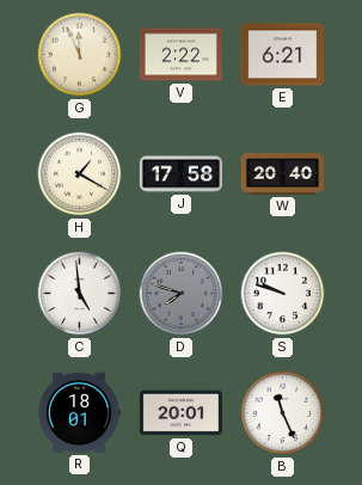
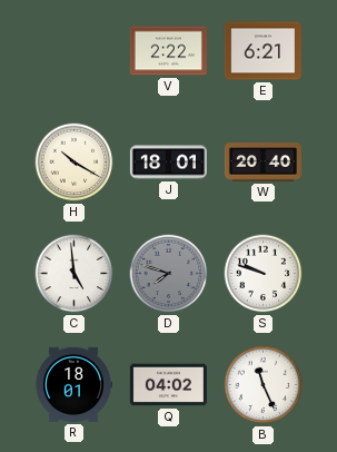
G: 11:56 -> none
H: 1:20 -> 10:20
J: 17:58 -> 18:01
Q: 20:01 -> 04:02
